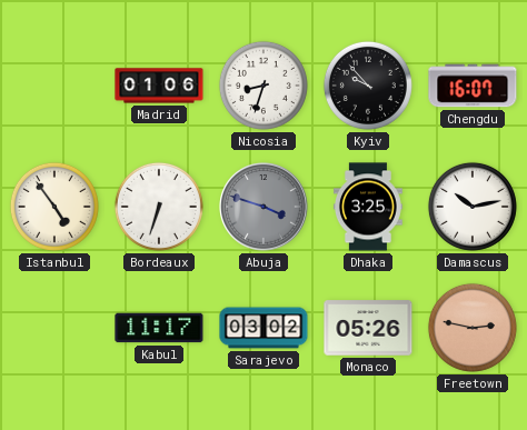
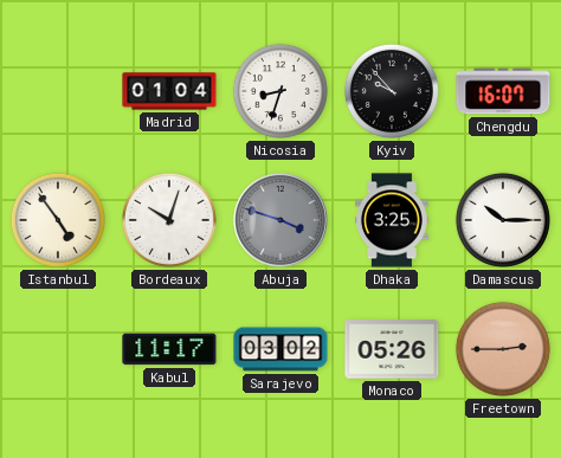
Madrid: 01:06 -> 01:04
Bordeaux: 6:33 -> 10:03
Damascus: 10:13 -> 10:15
Freetown: 2:47 -> 2:45
